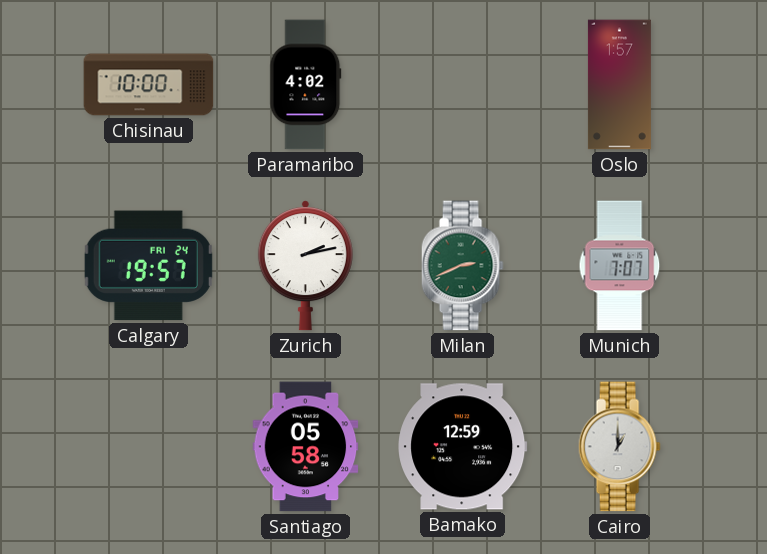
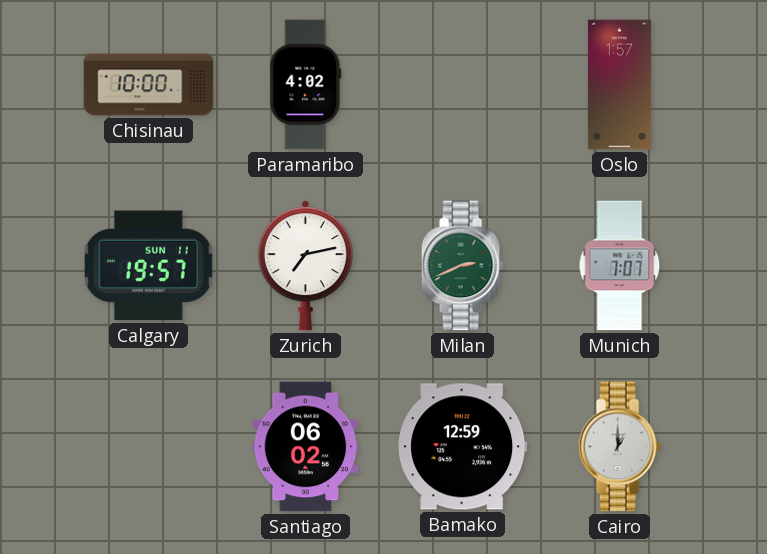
Calgary date: FRI 24 -> SUN 11
Zurich: 2:13 -> 7:13
Santiago: 05:58 -> 06:02
